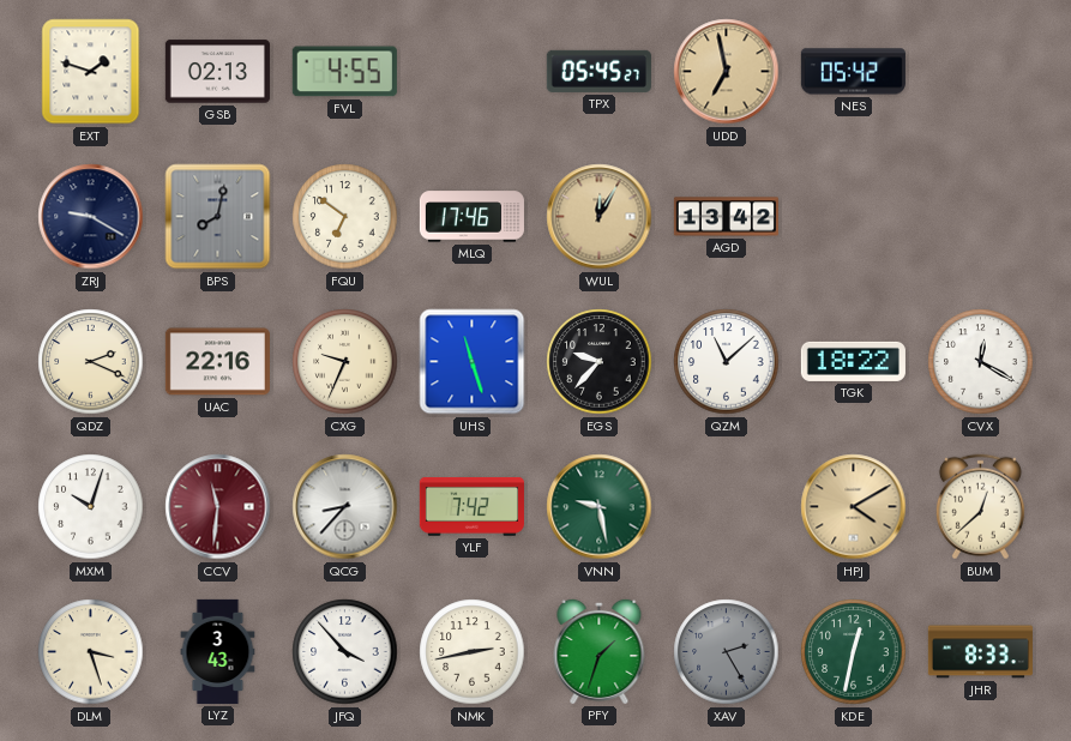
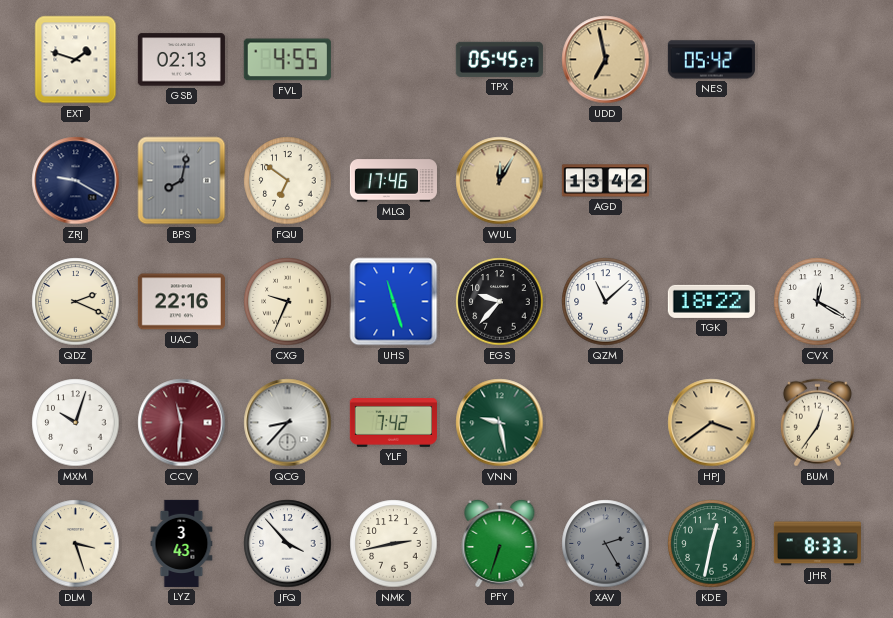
HPJ: 4:10 -> 3:39
BUM: 12:38 -> 12:36
PFY: 1:33 -> 6:33
